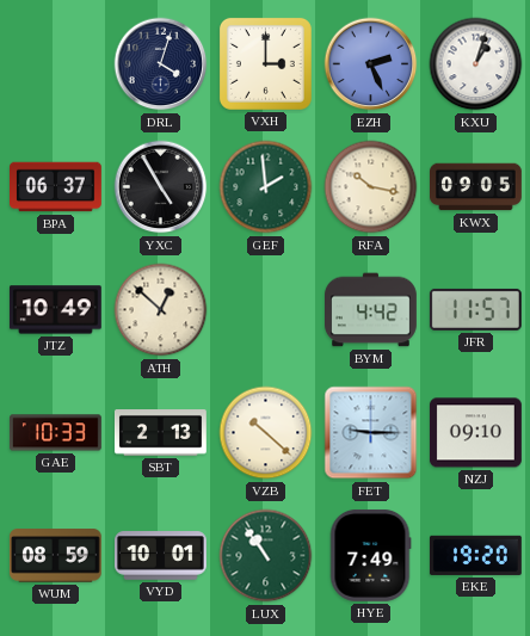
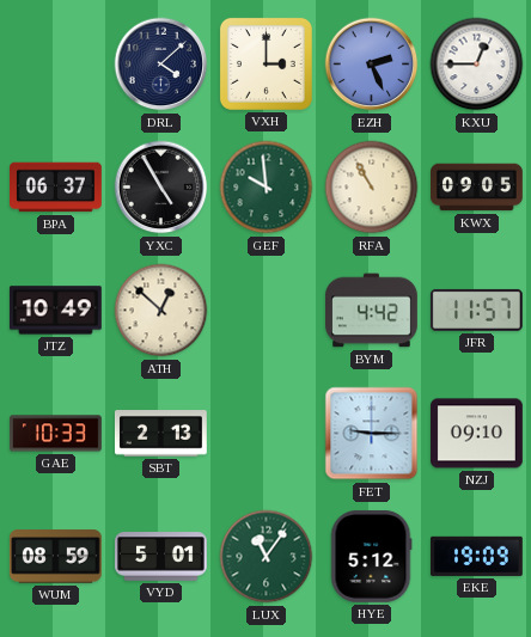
DRL: 4:03 -> 4:08
KXU: 1:03 -> 12:45
GEF: 1:59 -> 9:59
RFA: 10:17 -> 10:55
VZB: 10:22 -> none
VYD: 10:01 -> 5:01
LUX: 10:54 -> 11:06
HYE: 7:49 -> 5:12
EKE: 19:20 -> 19:09
